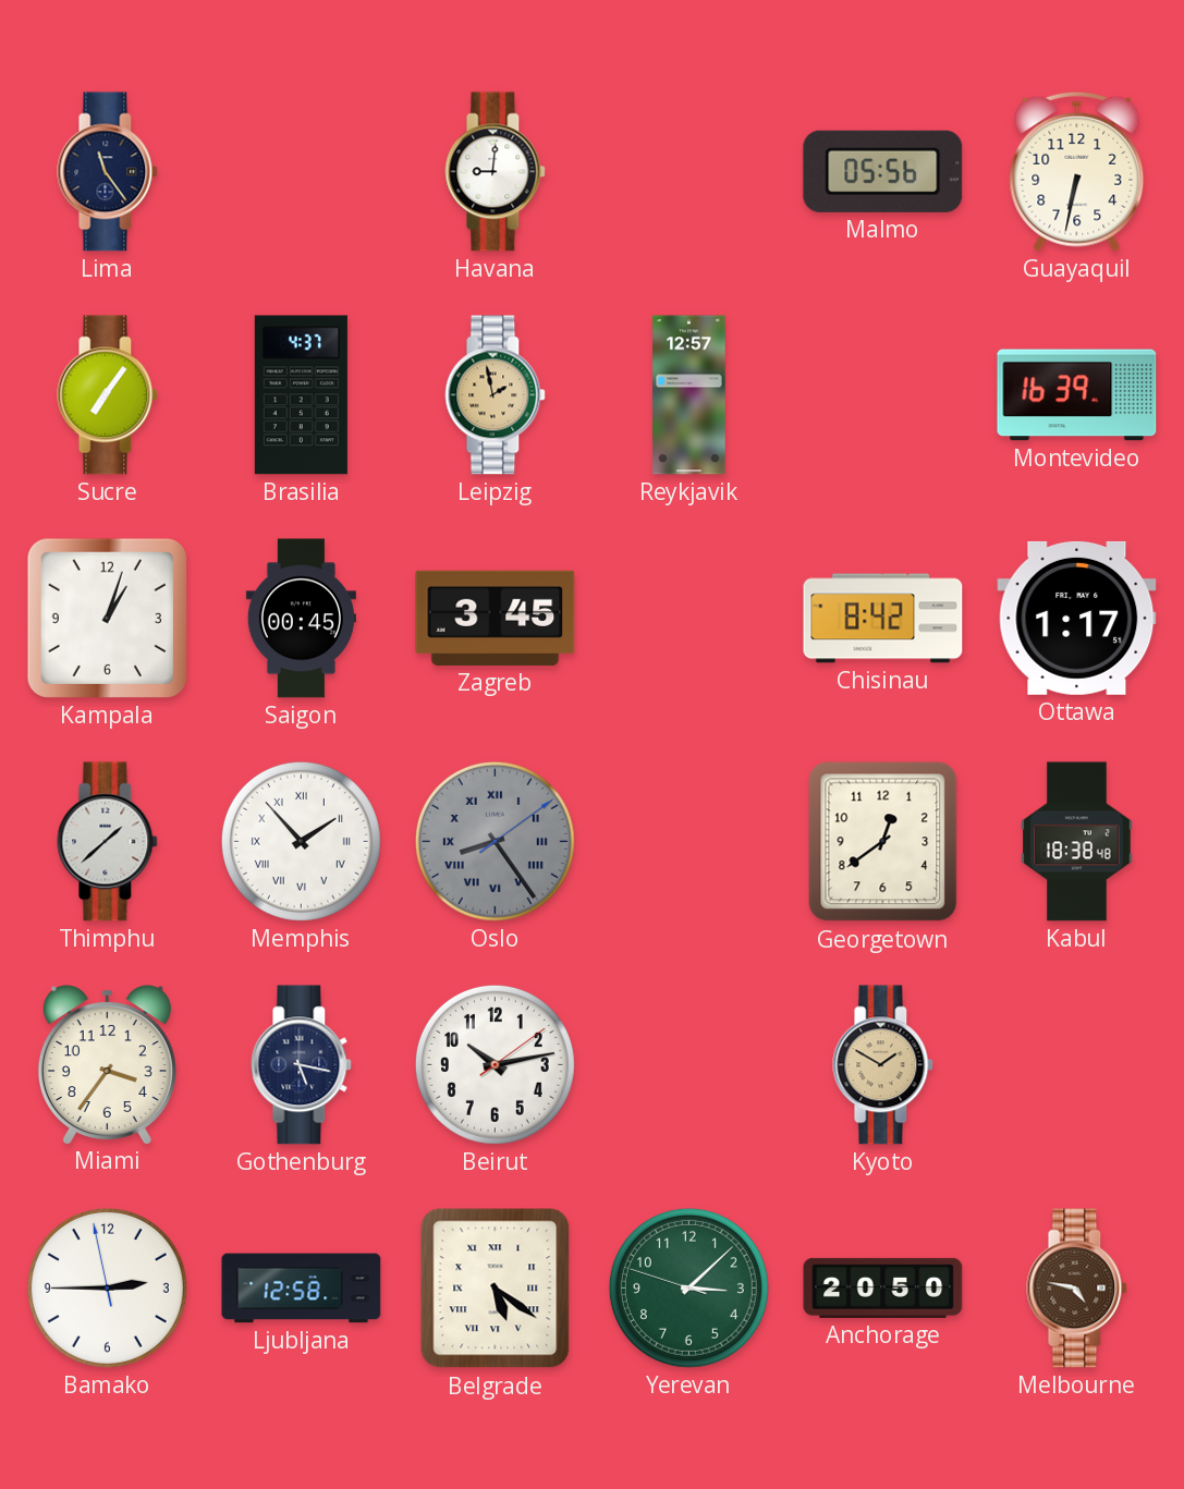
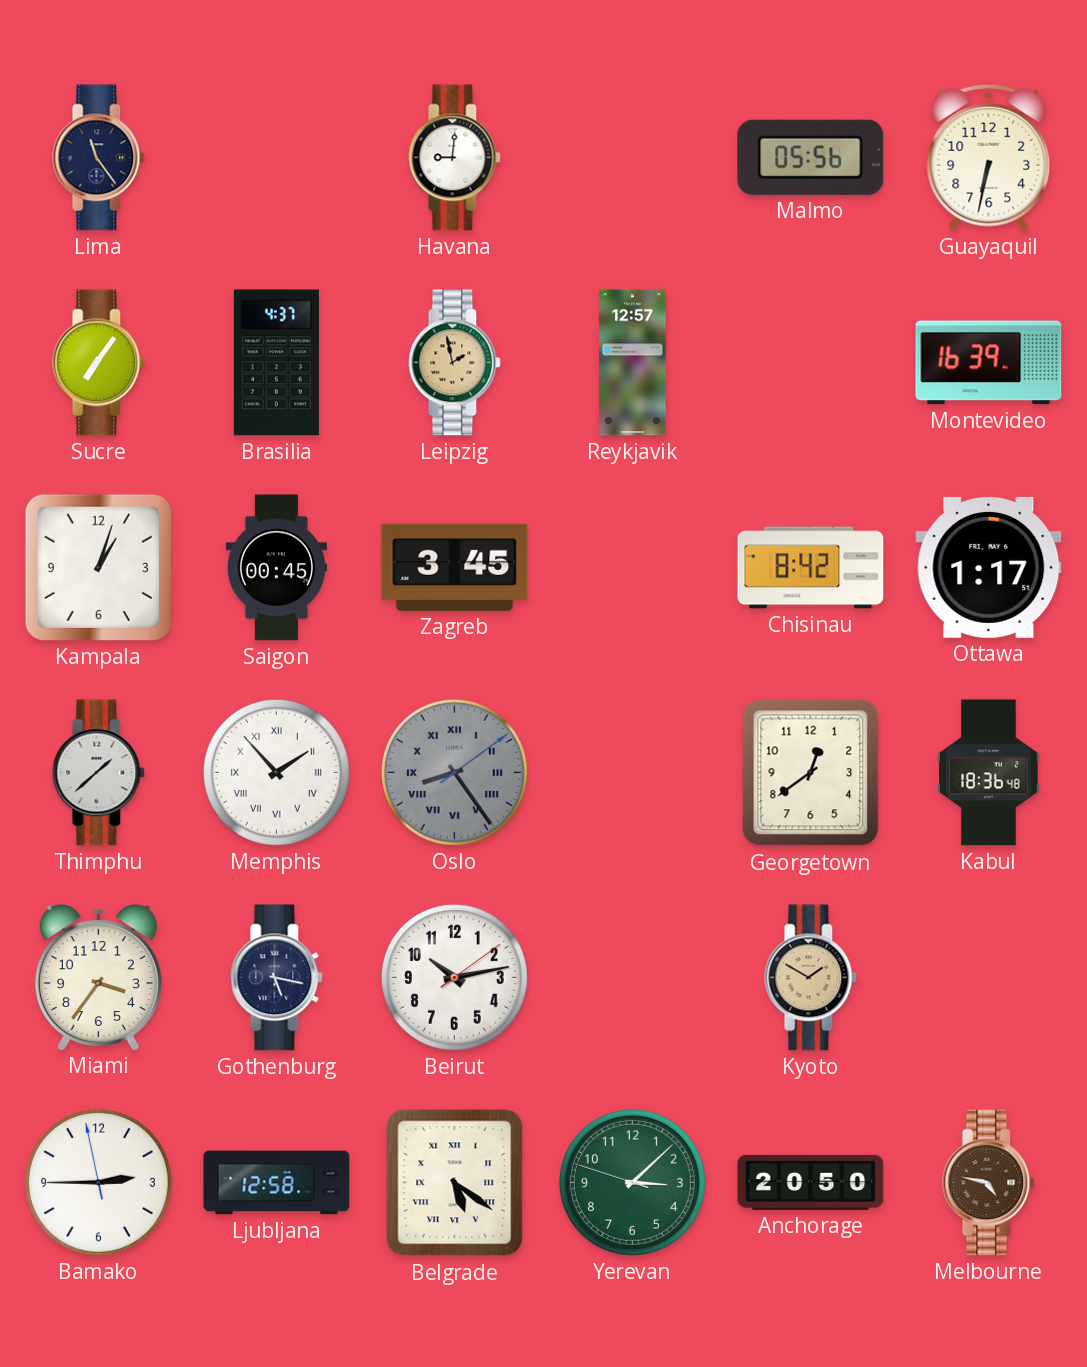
Kabul: 18:38 -> 18:36
